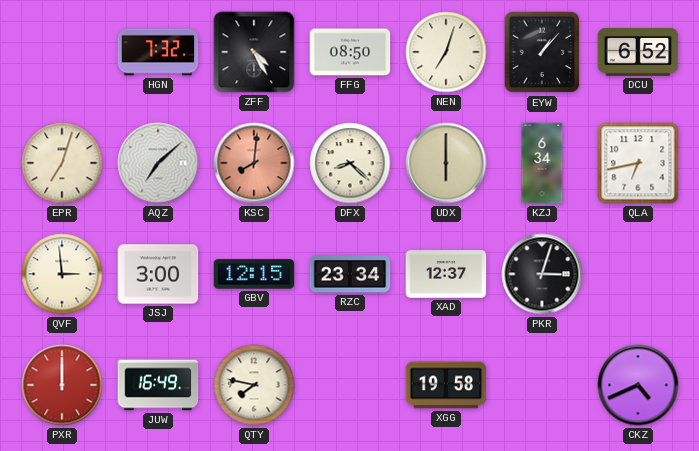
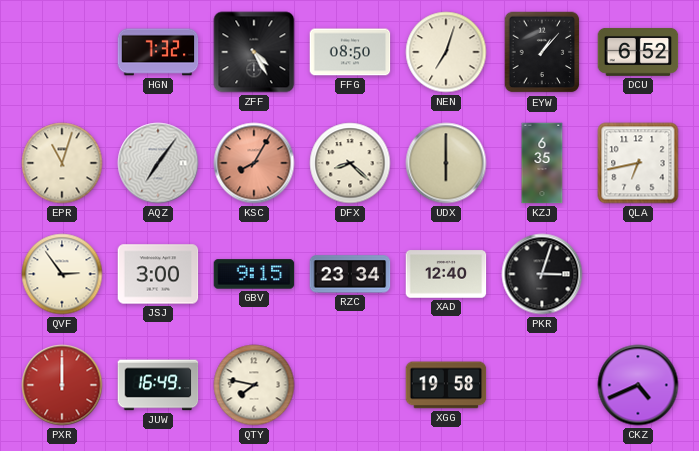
EPR: 7:03 -> 11:03
AQZ: 7:08 -> 7:06
KSC: 8:01 -> 8:05
KZJ: 6:34 -> 6:35
QVF: 2:59 -> 2:54
GBV: 12:15 -> 9:15
XAD: 12:37 -> 12:40
